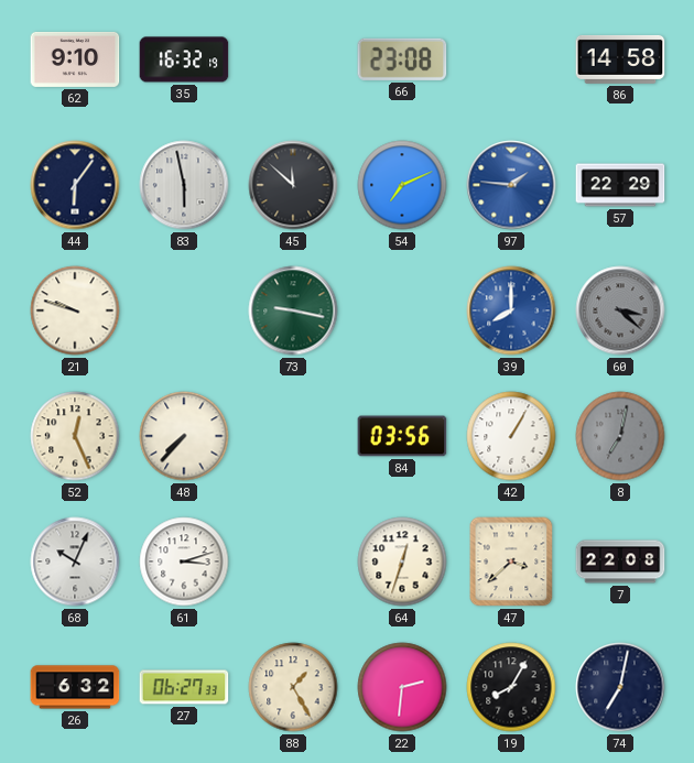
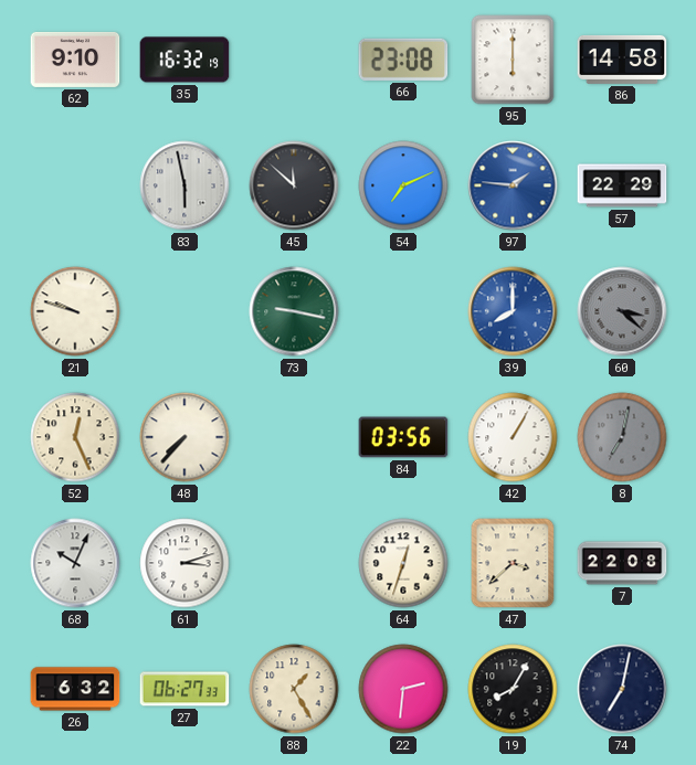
95: none -> 6:00
44: 6:06 -> none
